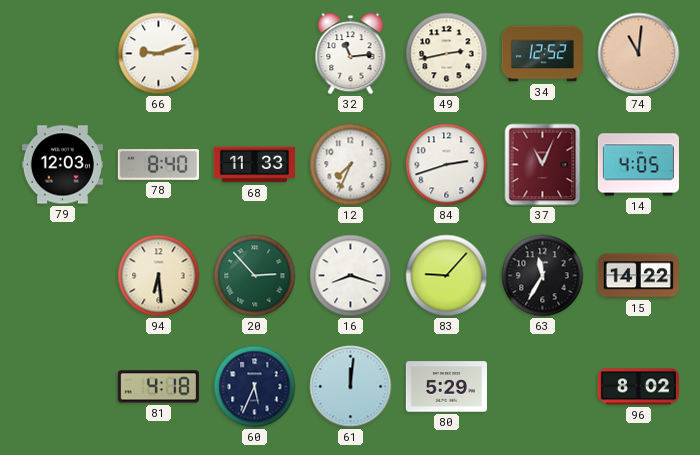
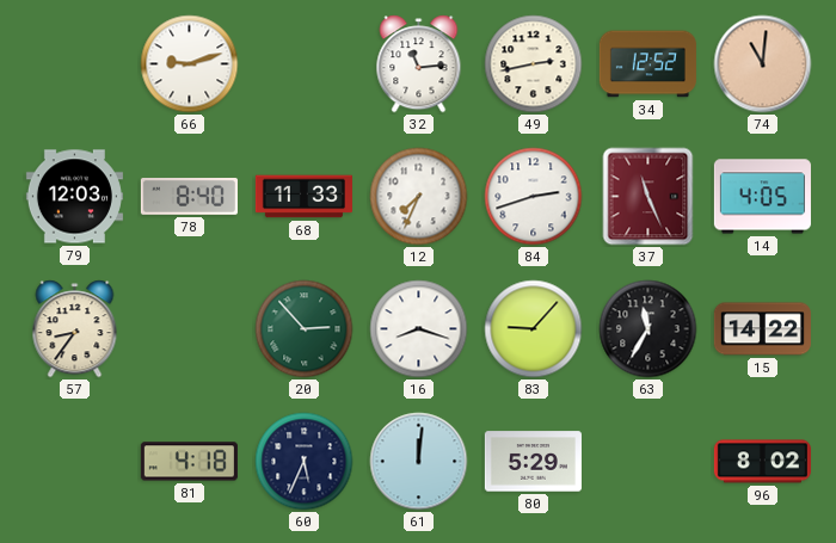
37: 11:04 -> 11:26
57: none -> 8:36
94: 6:29 -> none
